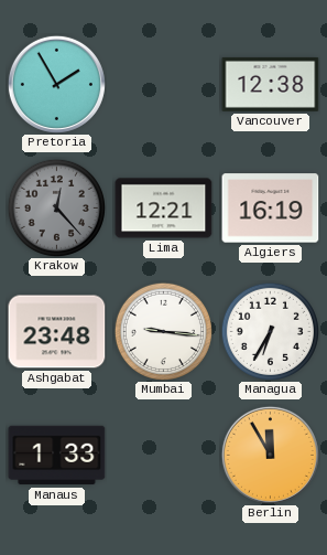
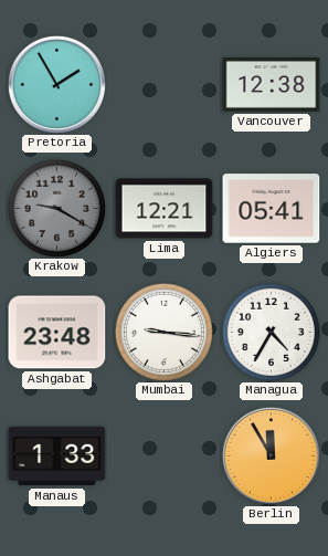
Krakow: 12:23 -> 9:20
Algiers: 16:19 -> 05:41
Managua: 6:35 -> 4:35
